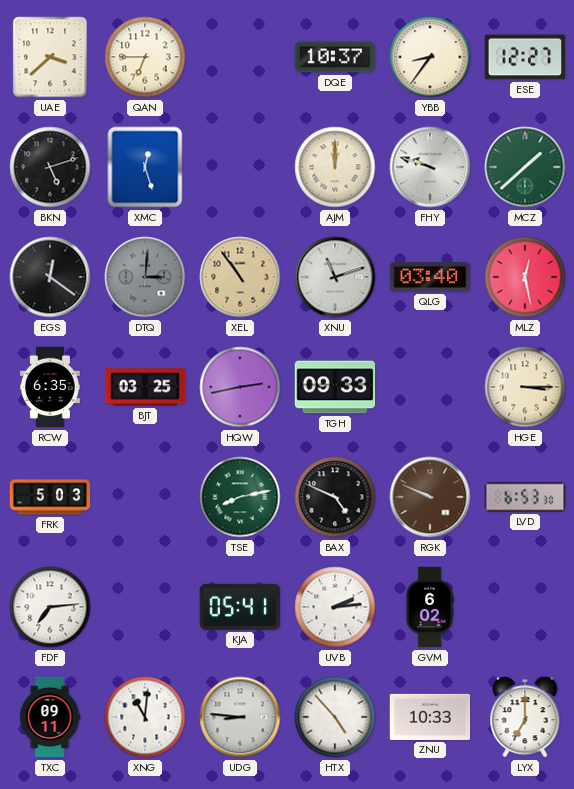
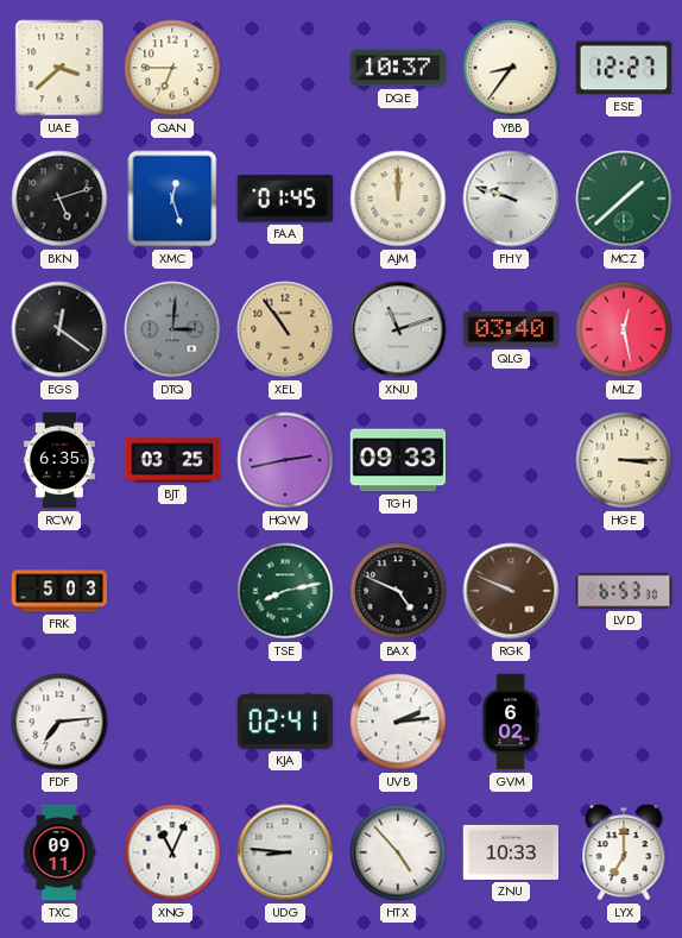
FAA: none -> 01:45
KJA: 05:41 -> 02:41
XNG: 11:01 -> 11:04
